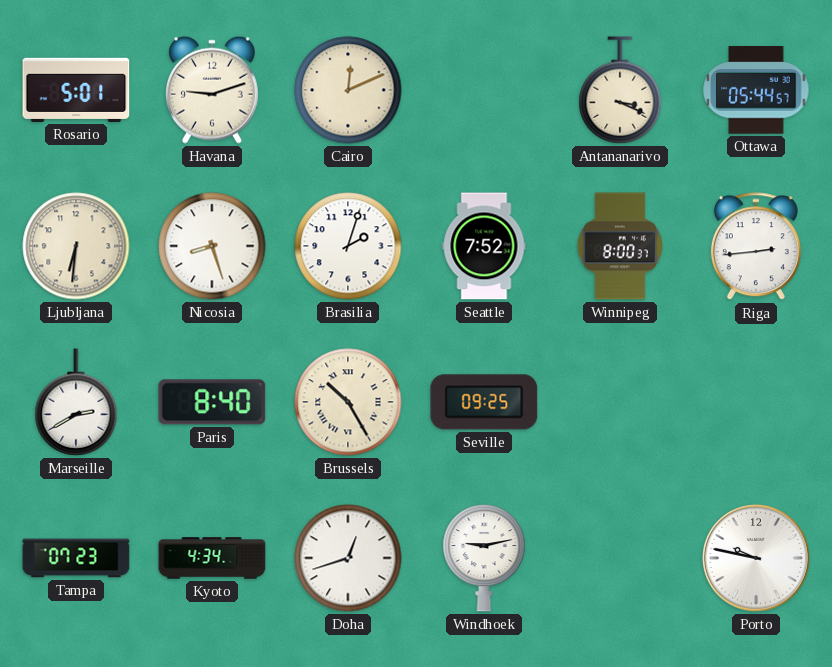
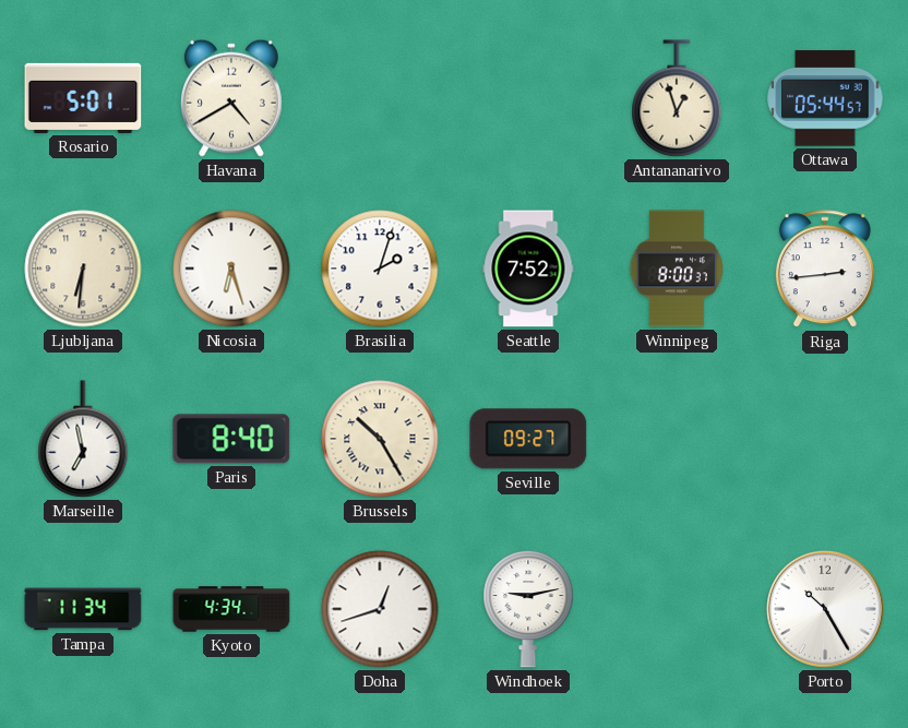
Havana: 9:12 -> 4:40
Cairo: 12:11 -> none
Antananarivo: 3:19 -> 12:57
Nicosia: 8:27 -> 6:27
Marseille: 2:40 -> 6:58
Seville: 09:25 -> 09:27
Tampa: 07:23 -> 11:34
Porto: 9:47 -> 10:25
